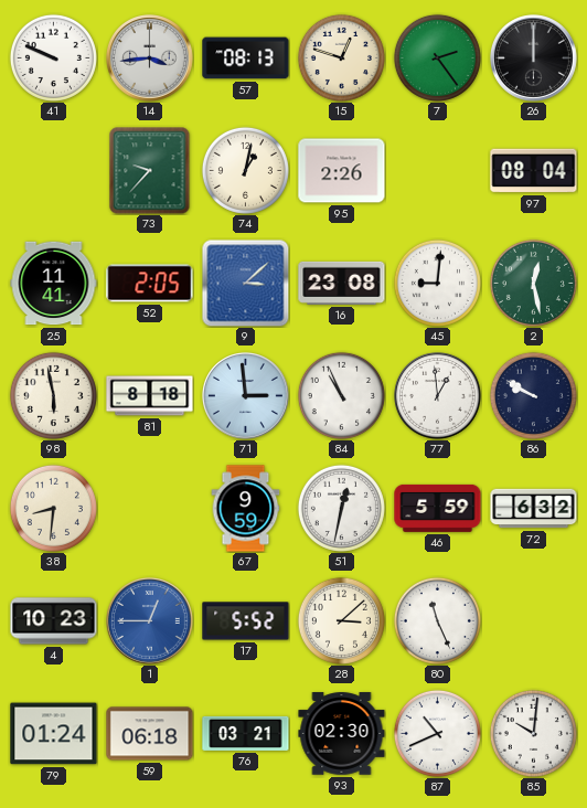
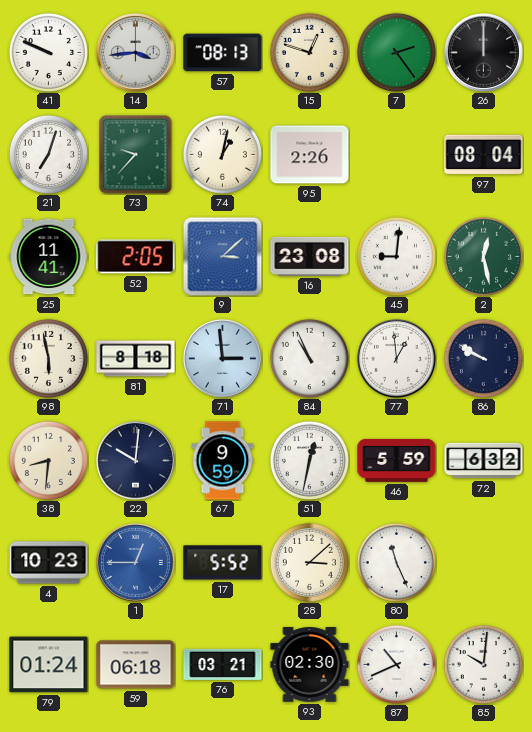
21: none -> 7:03
22: none -> 10:01
